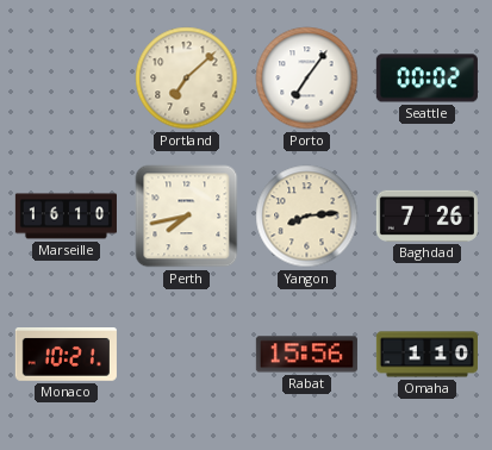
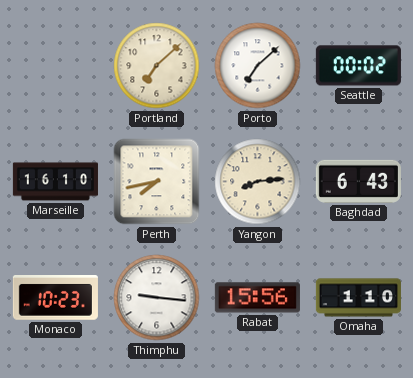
Porto: 7:06 -> 7:08
Baghdad: 7:26 -> 6:43
Monaco: 10:21 -> 10:23
Thimphu: none -> 9:16
